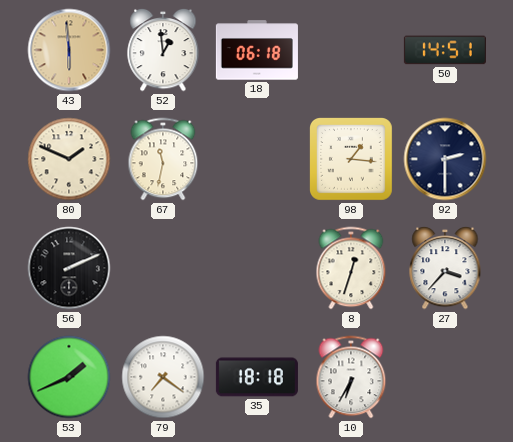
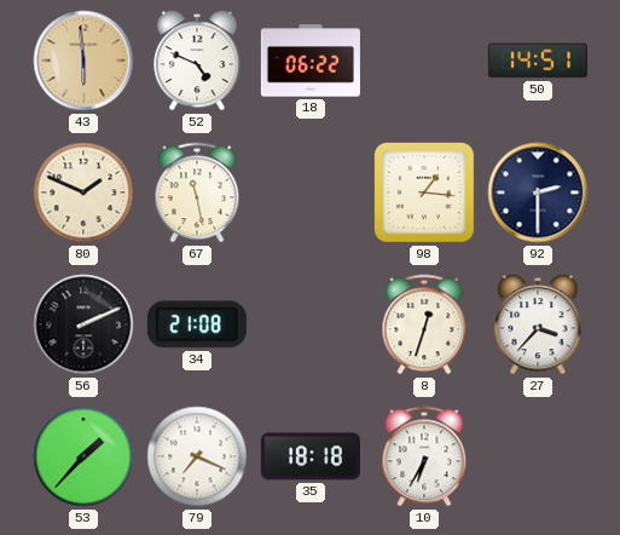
52: 12:59 -> 4:49
18: 06:18 -> 06:22
67: 11:32 -> 11:28
34: none -> 21:08
53: 1:41 -> 1:37
79: 7:21 -> 7:19
